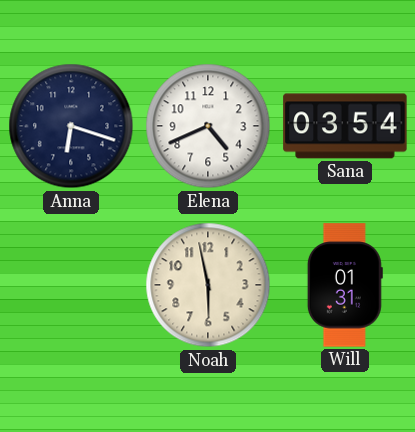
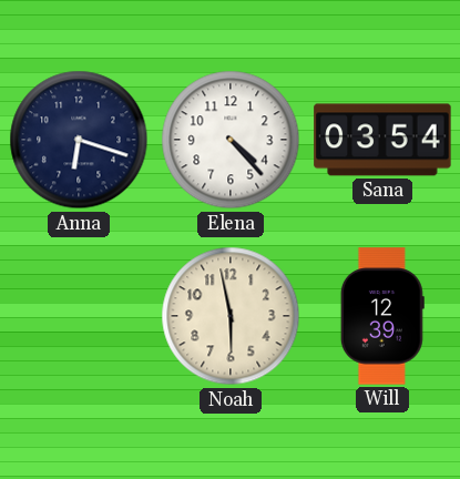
Elena: 4:41 -> 4:23
Will: 01:31 -> 12:39
